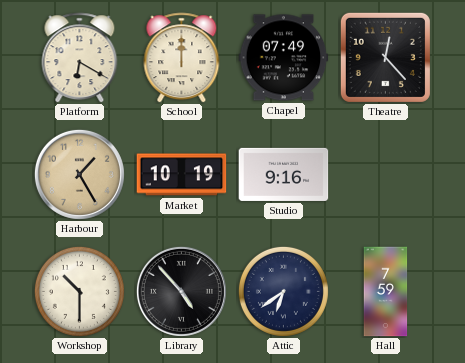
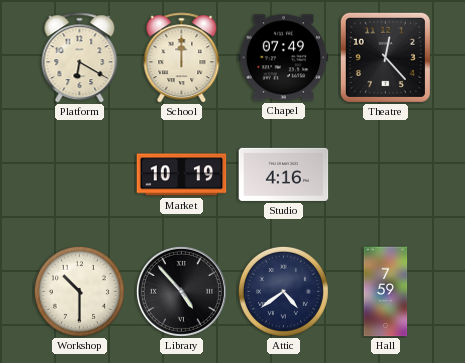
Harbour: 1:25 -> none
Studio: 9:16 -> 4:16
Attic: 6:39 -> 4:39
